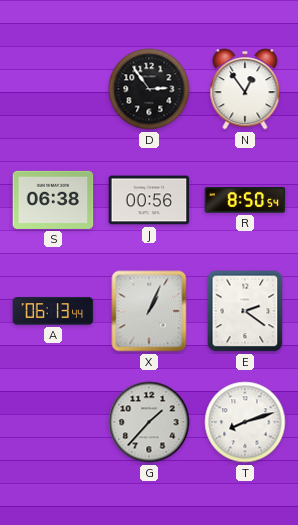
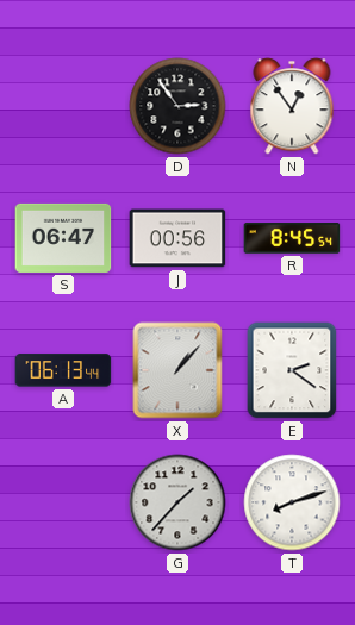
S: 06:38 -> 06:47
R: 8:50 -> 8:45
X: 1:04 -> 1:07
